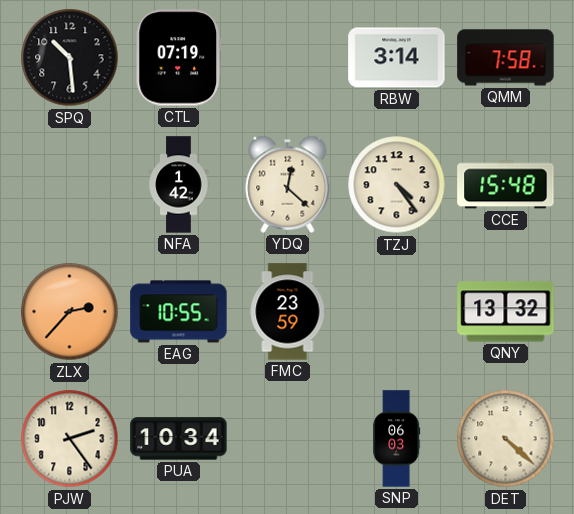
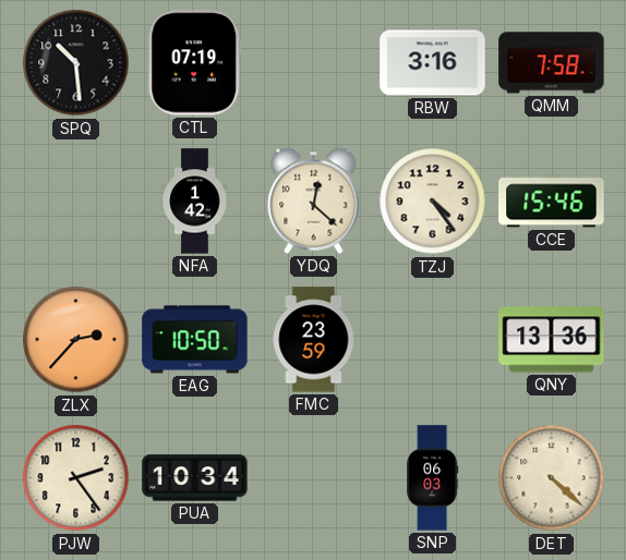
RBW: 3:14 -> 3:16
CCE: 15:48 -> 15:46
EAG: 10:55 -> 10:50
QNY: 13:32 -> 13:36
